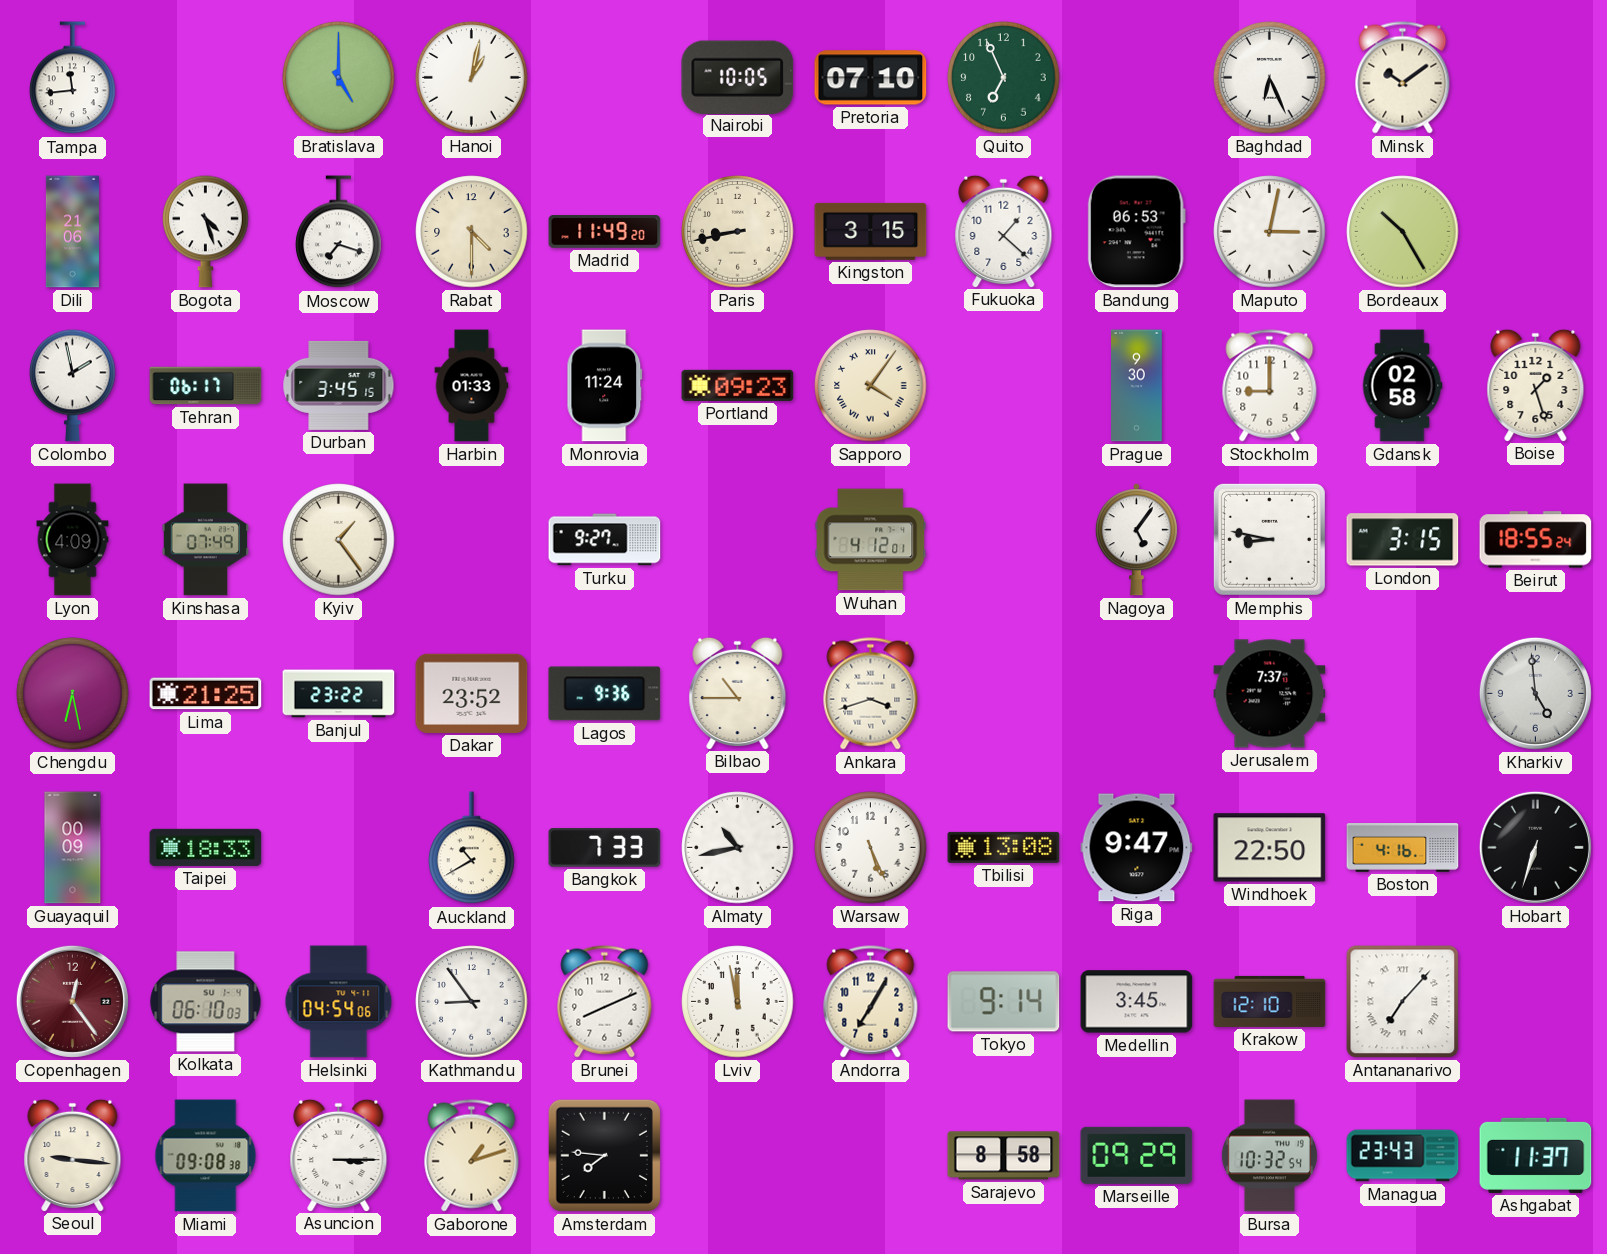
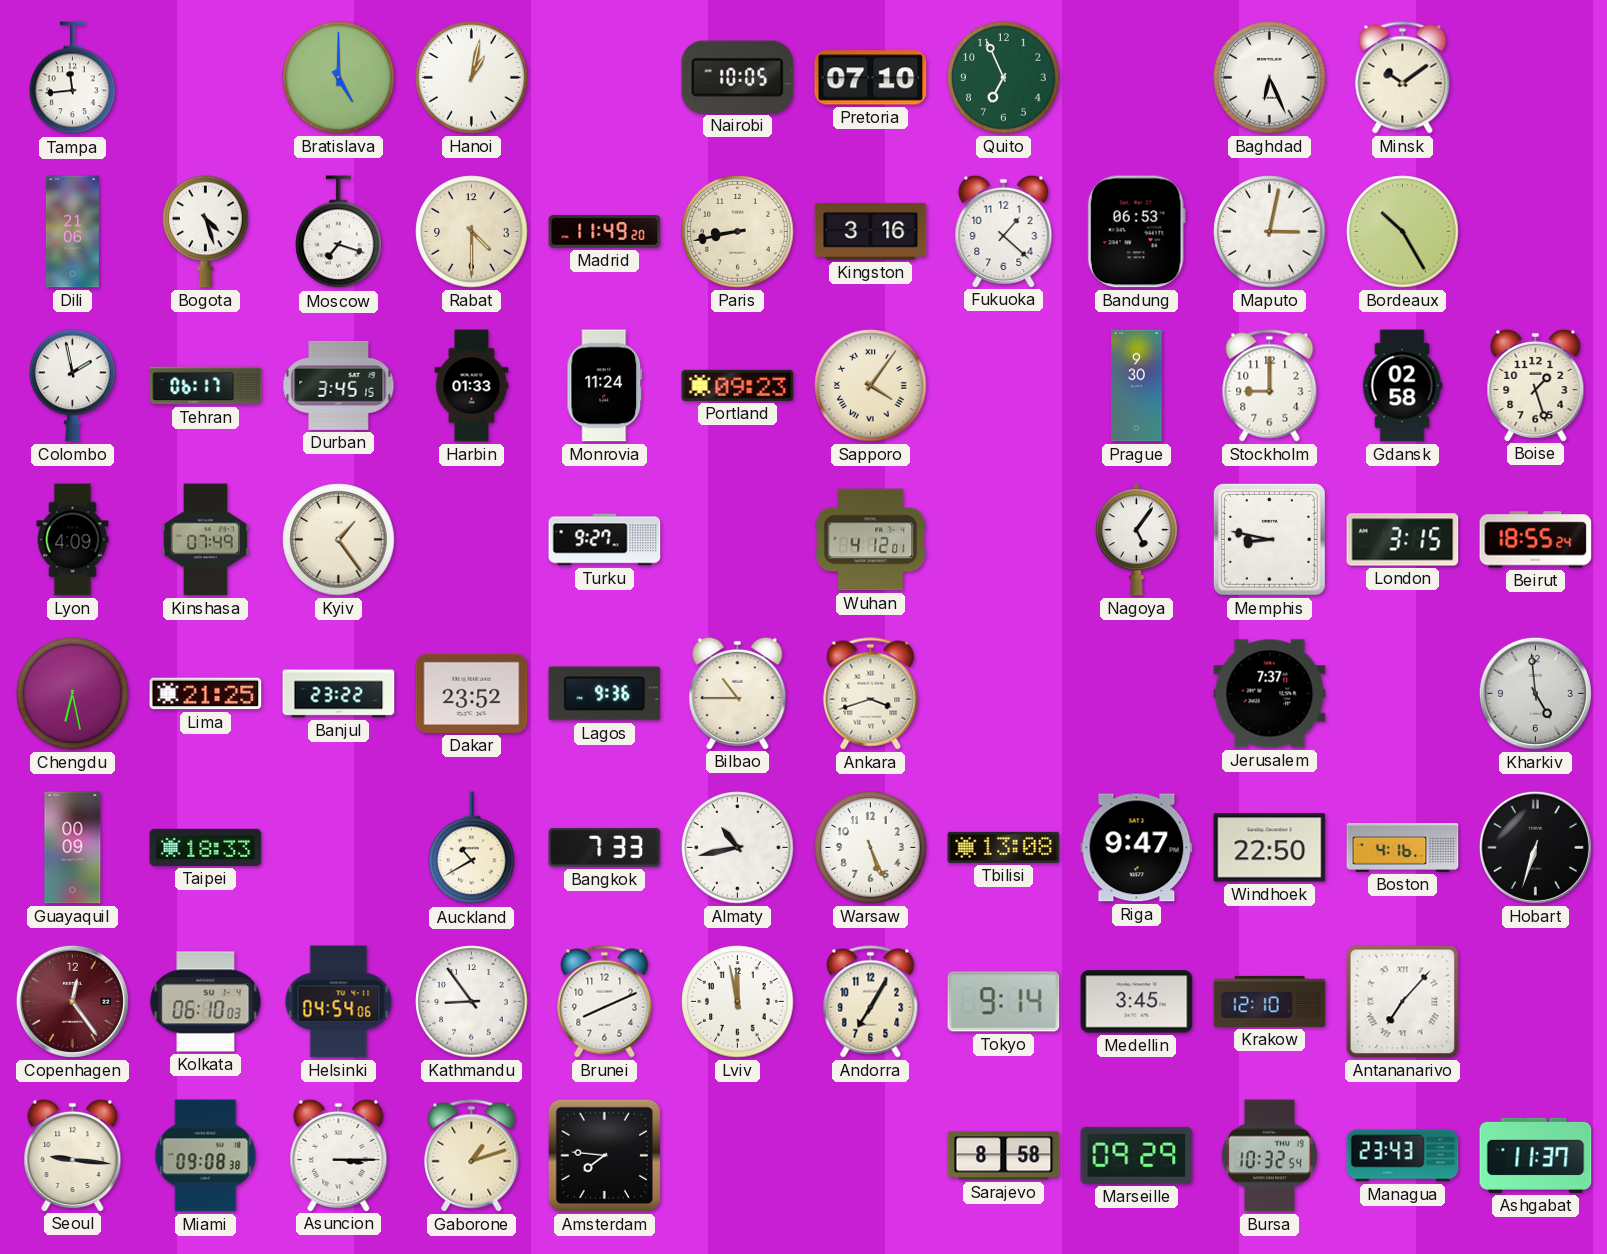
Kingston: 3:15 -> 3:16
